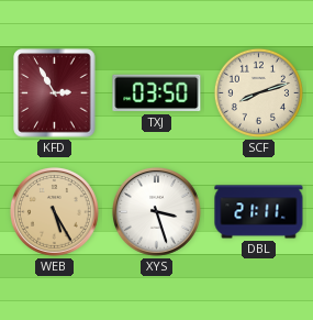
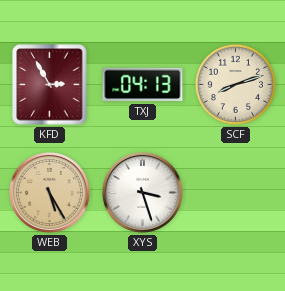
TXJ: 03:50 -> 04:13
DBL: 21:11 -> none
